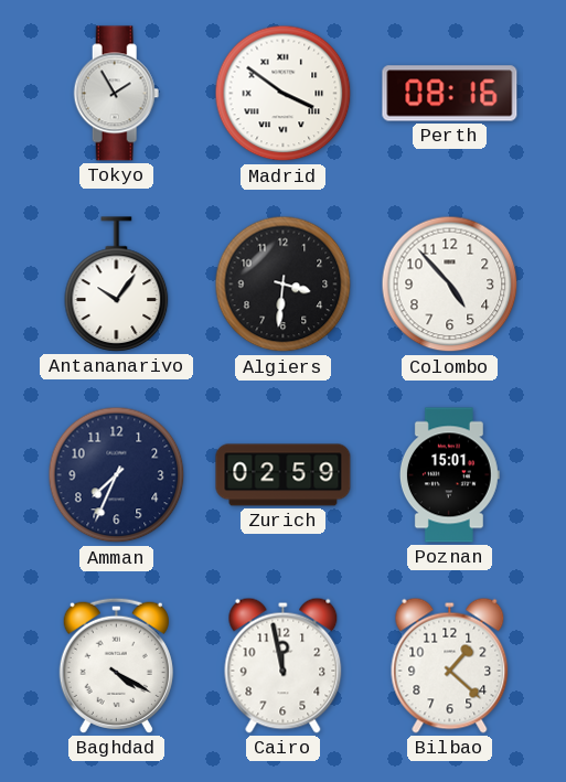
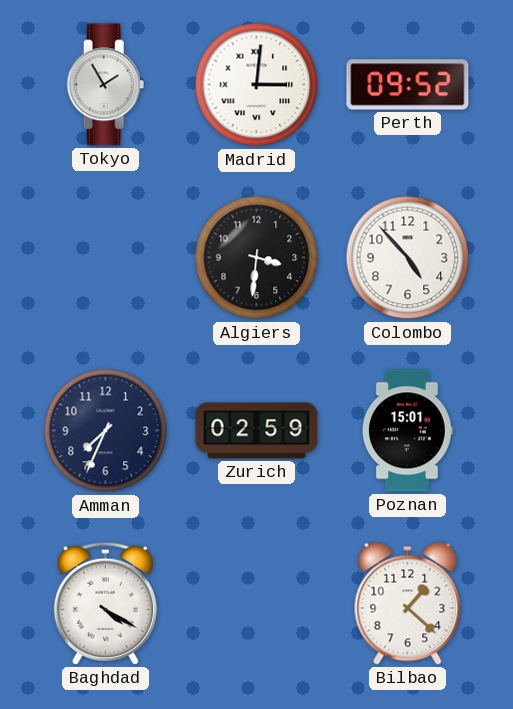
Madrid: 3:51 -> 3:01
Perth: 08:16 -> 09:52
Antananarivo: 10:06 -> none
Cairo: 11:58 -> none
